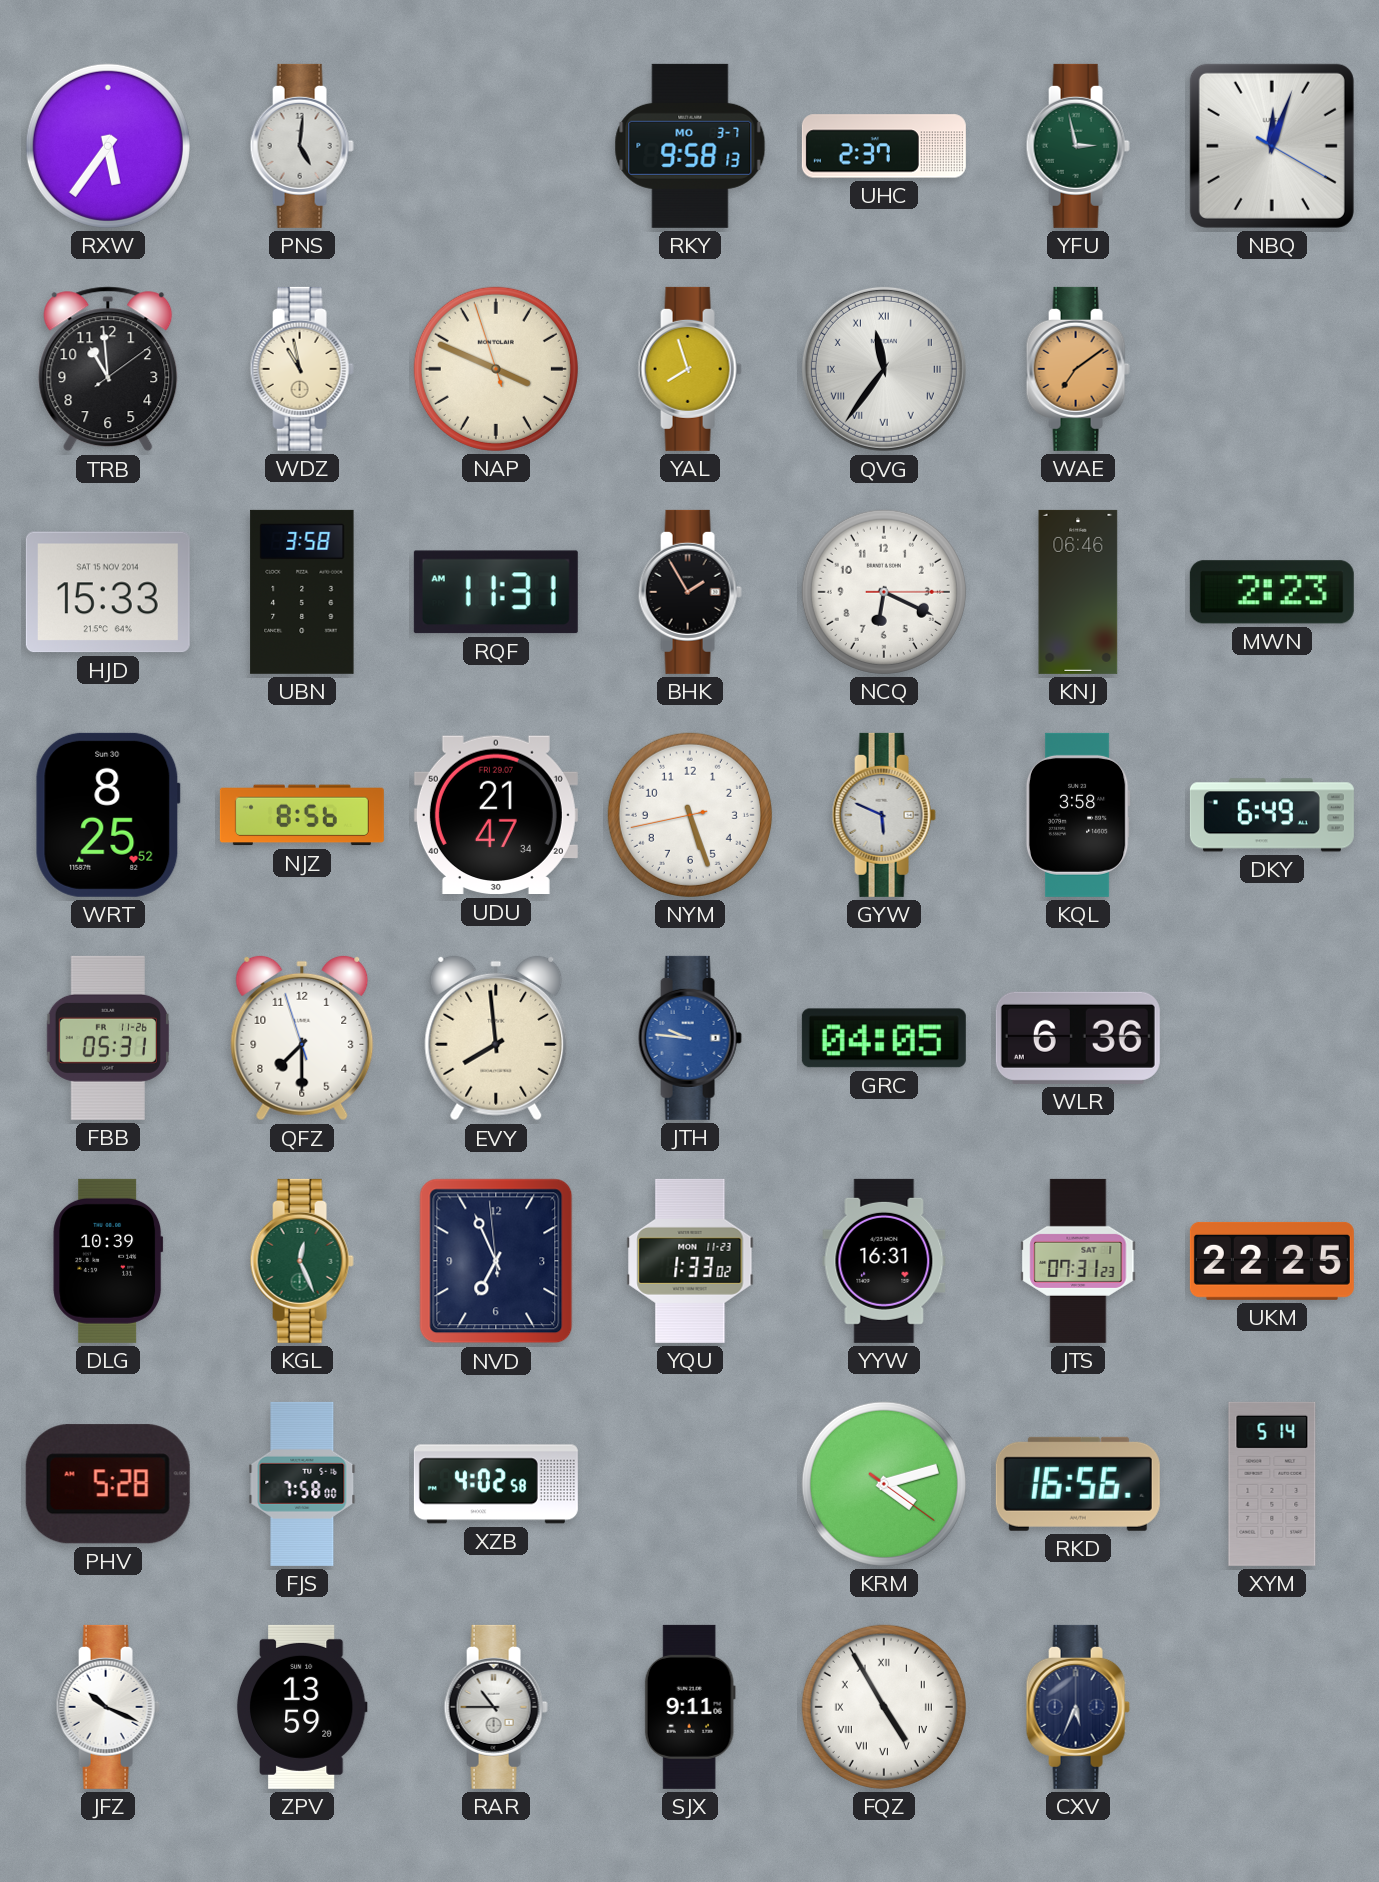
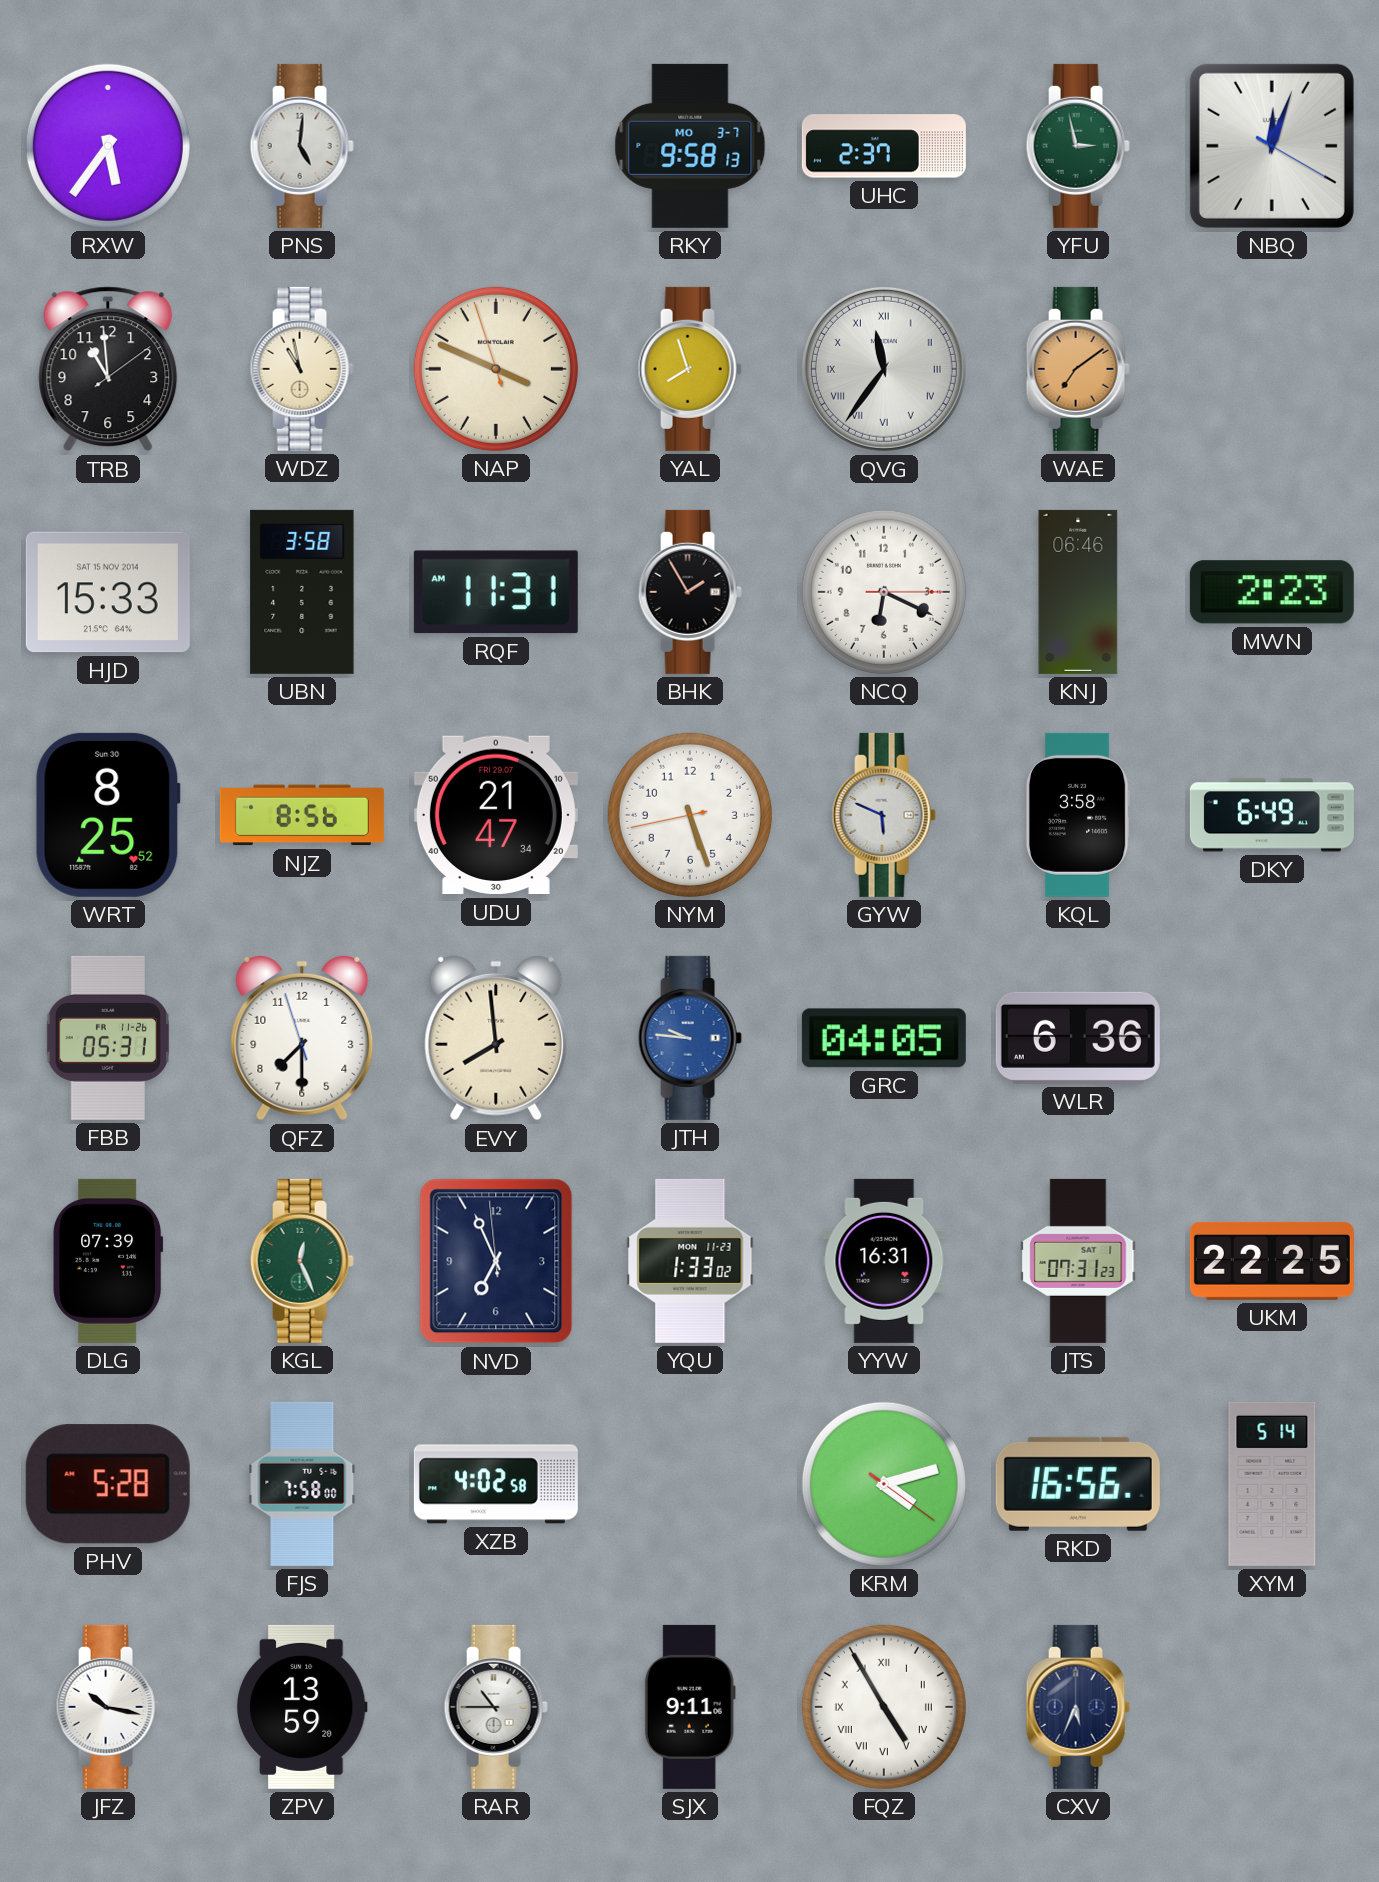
DLG: 10:39 -> 07:39
JFZ: 10:19 -> 10:17
